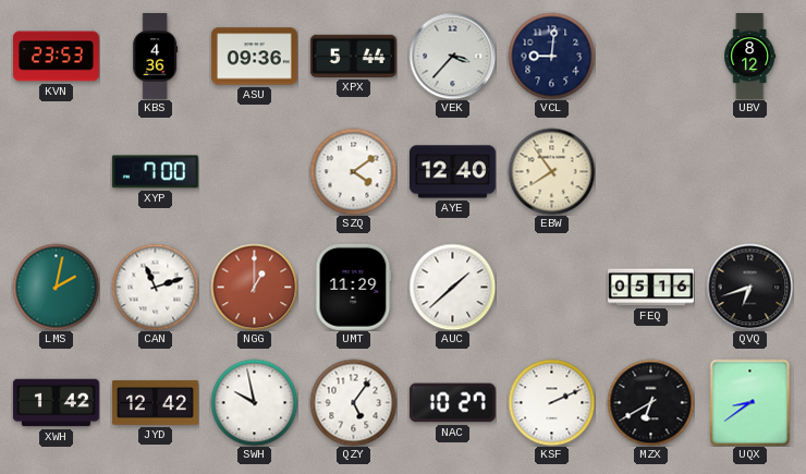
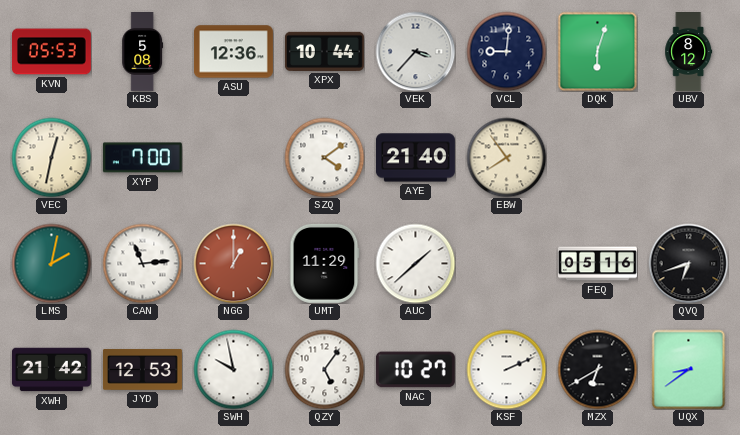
KVN: 23:53 -> 05:53
KBS: 4:36 -> 5:08
ASU: 09:36 -> 12:36
XPX: 5:44 -> 10:44
DQK: none -> 6:03
VEC: none -> 12:32
AYE: 12:40 -> 21:40
CAN: 11:12 -> 11:14
XWH: 1:42 -> 21:42
JYD: 12:42 -> 12:53
